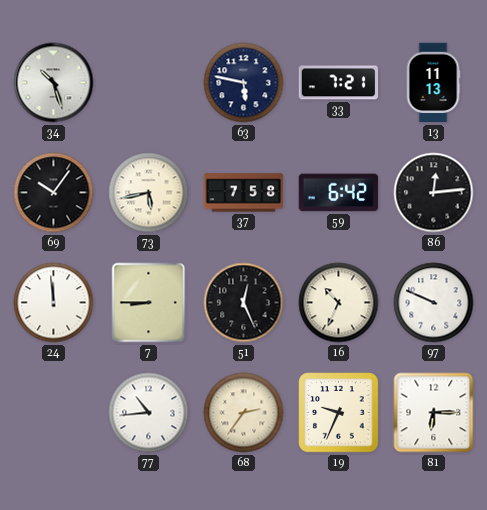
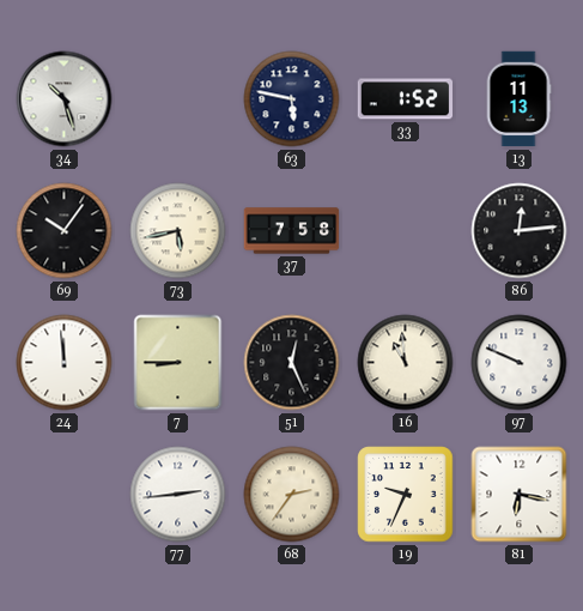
33: 7:21 -> 1:52
59: 6:42 -> none
16: 10:34 -> 10:59
77: 10:44 -> 2:44
81: 6:15 -> 6:17
